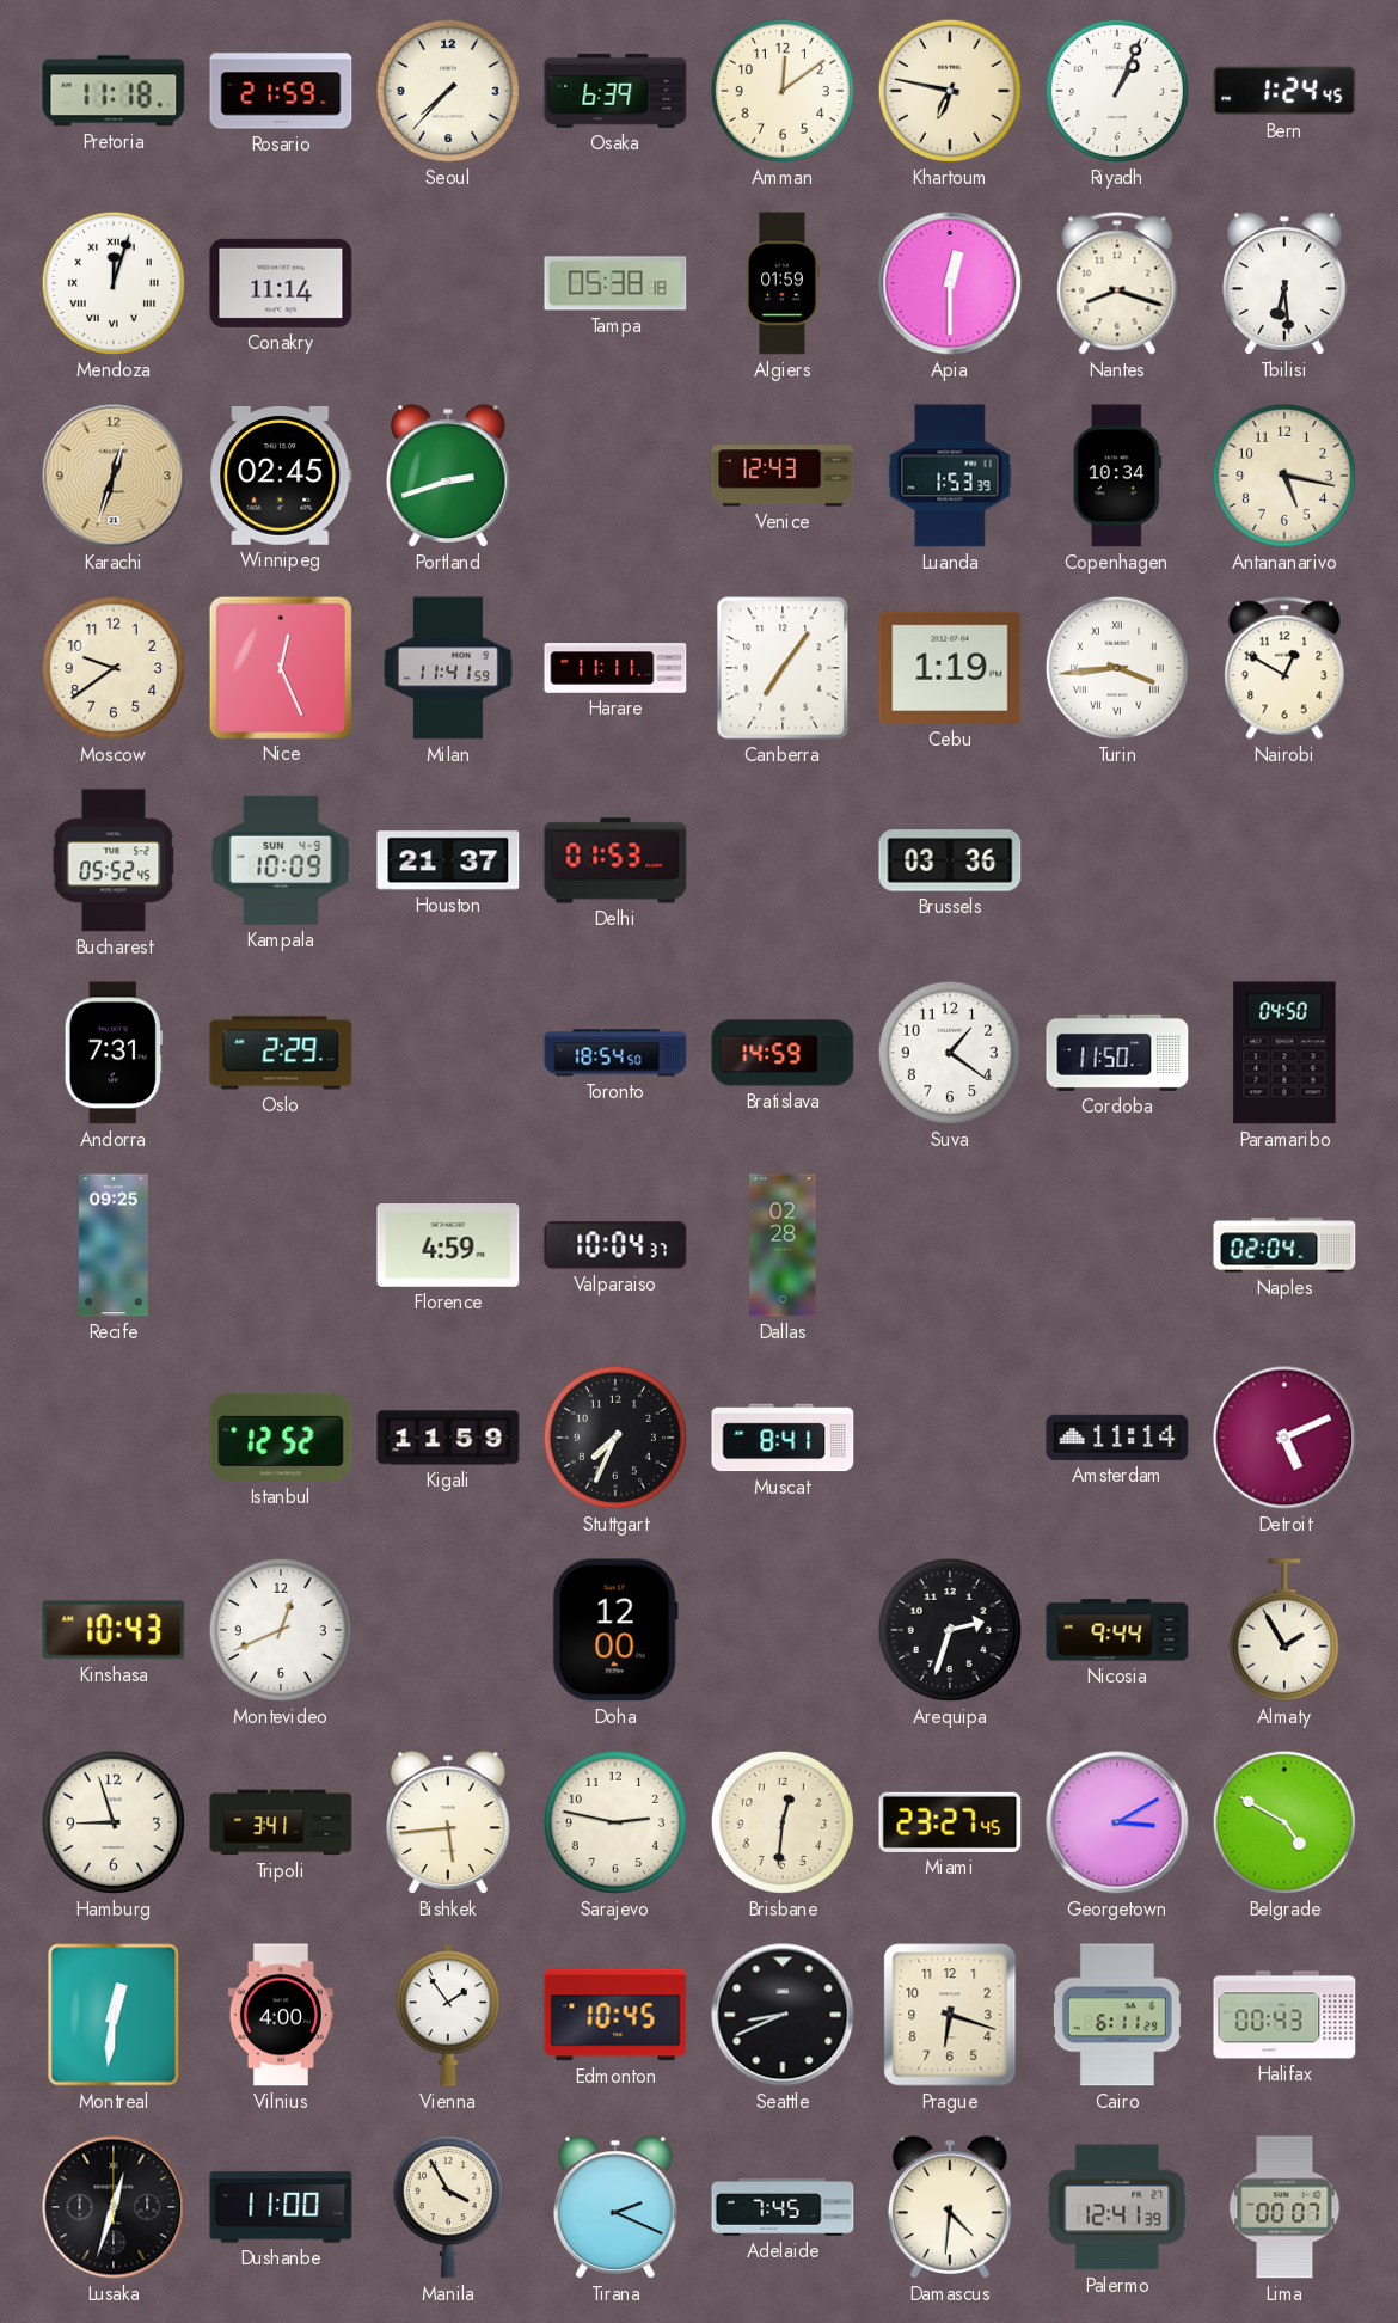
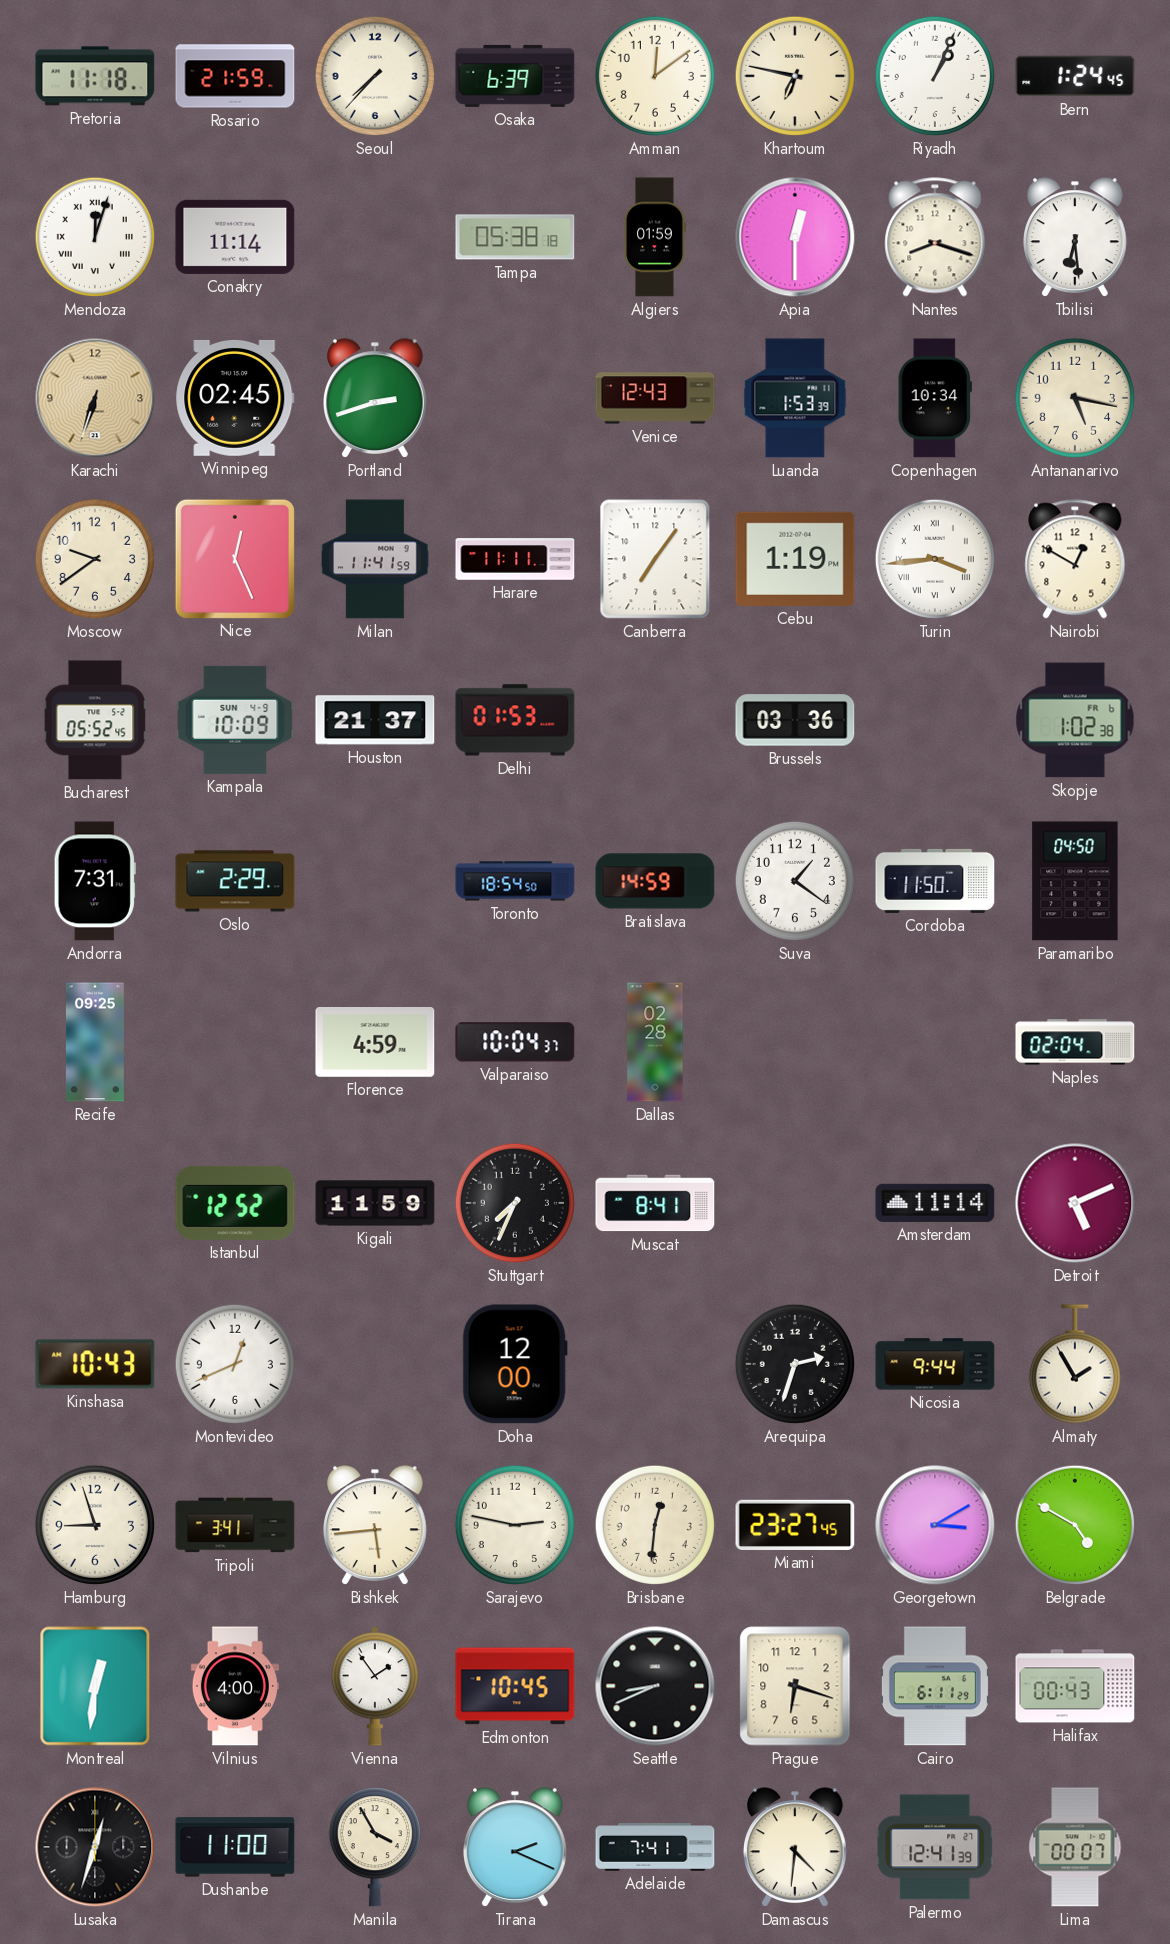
Karachi: 12:33 -> 6:33
Skopje: none -> 1:02
Adelaide: 7:45 -> 7:41
